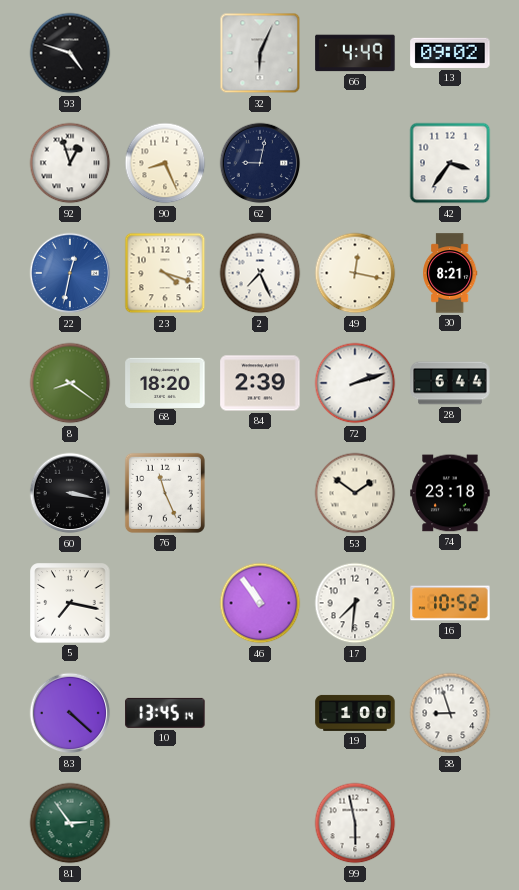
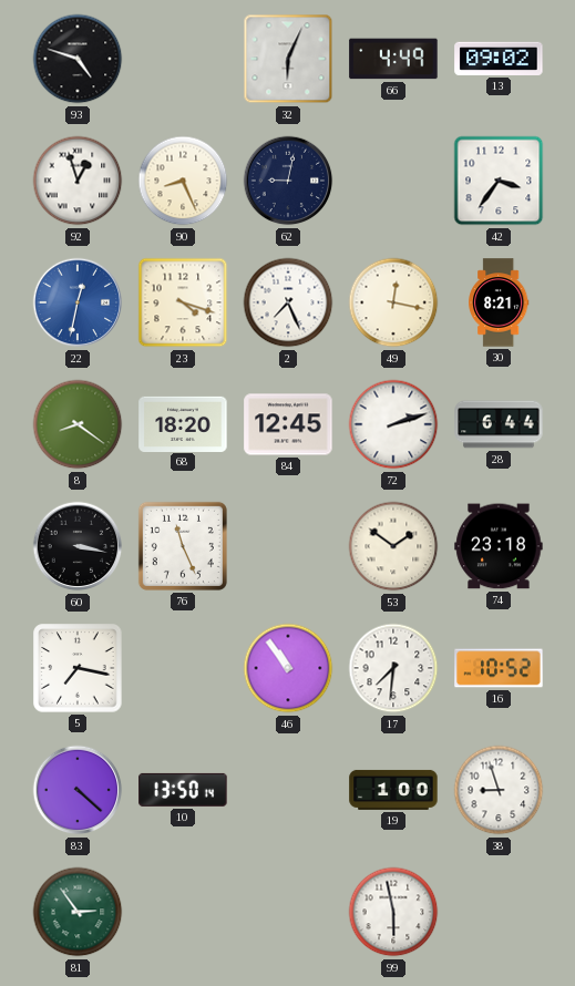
84: 2:39 -> 12:45
10: 13:45 -> 13:50
